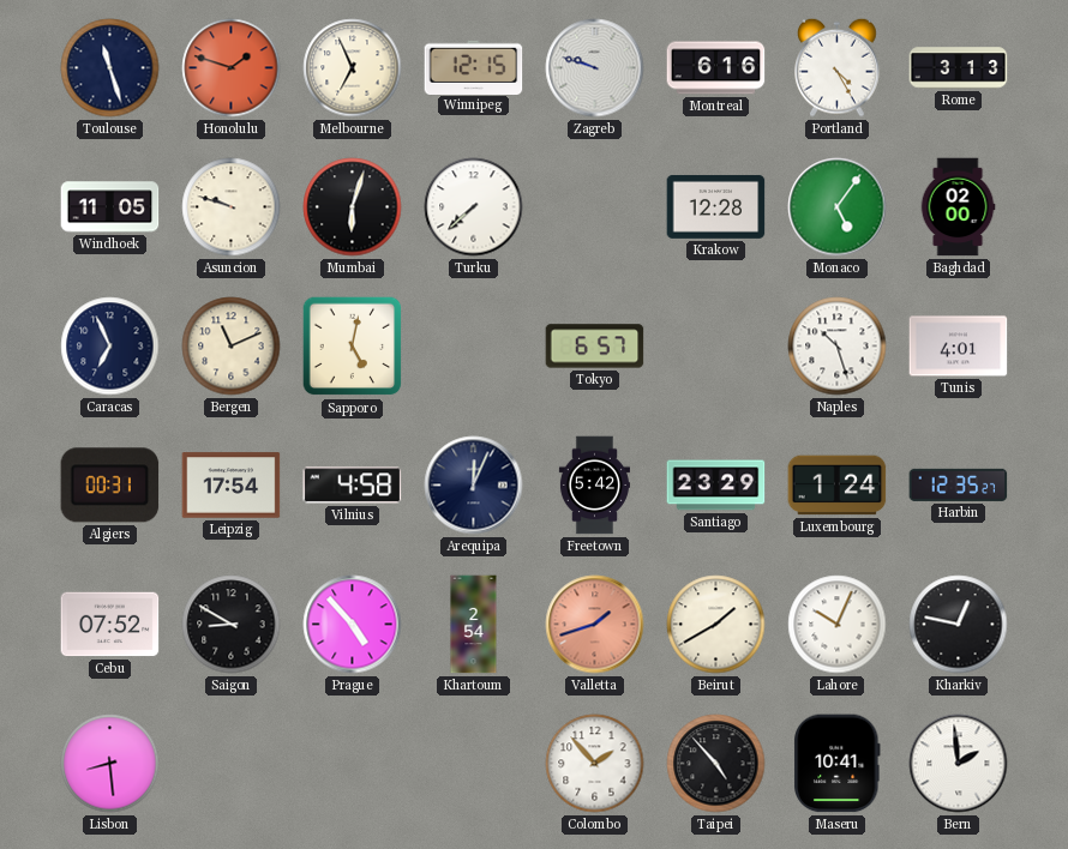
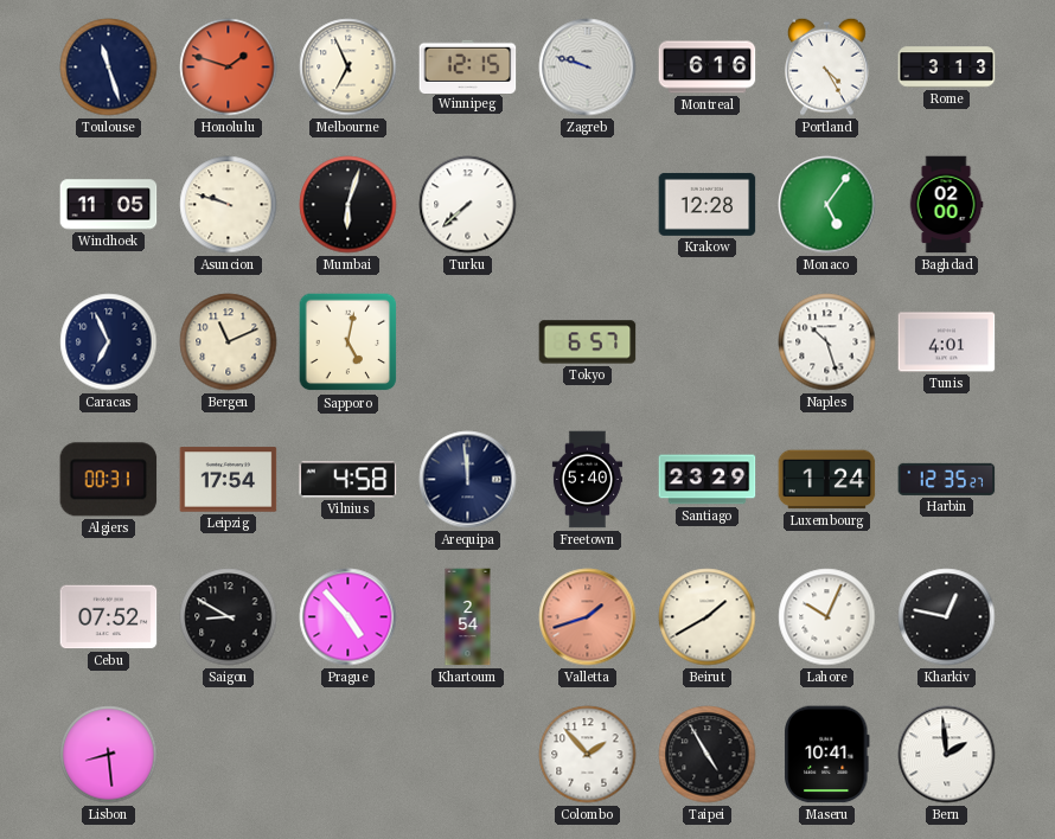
Arequipa: 12:04 -> 11:59
Freetown: 5:42 -> 5:40
Taipei: 4:53 -> 4:55
